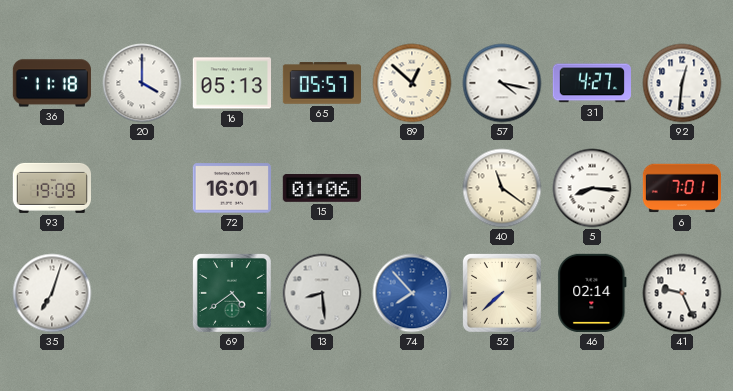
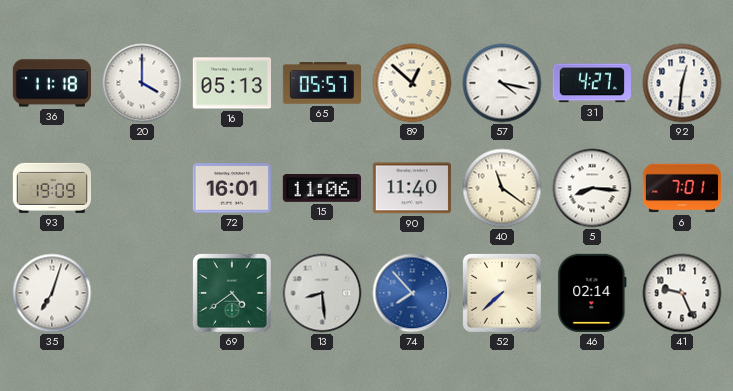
15: 01:06 -> 11:06
90: none -> 11:40
